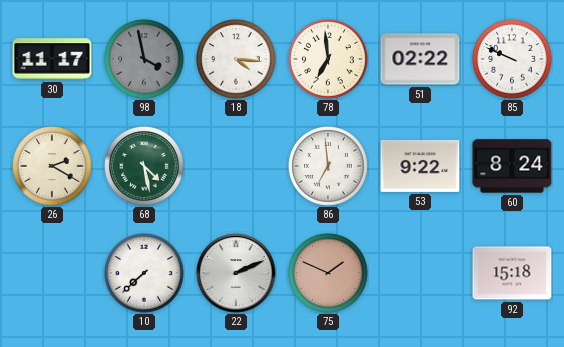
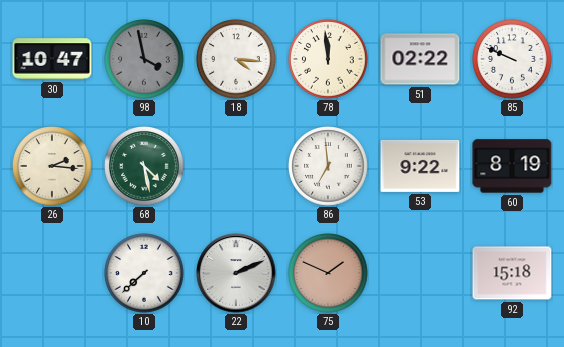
30: 11:17 -> 10:47
78: 6:59 -> 11:59
26: 2:20 -> 2:16
60: 8:24 -> 8:19
